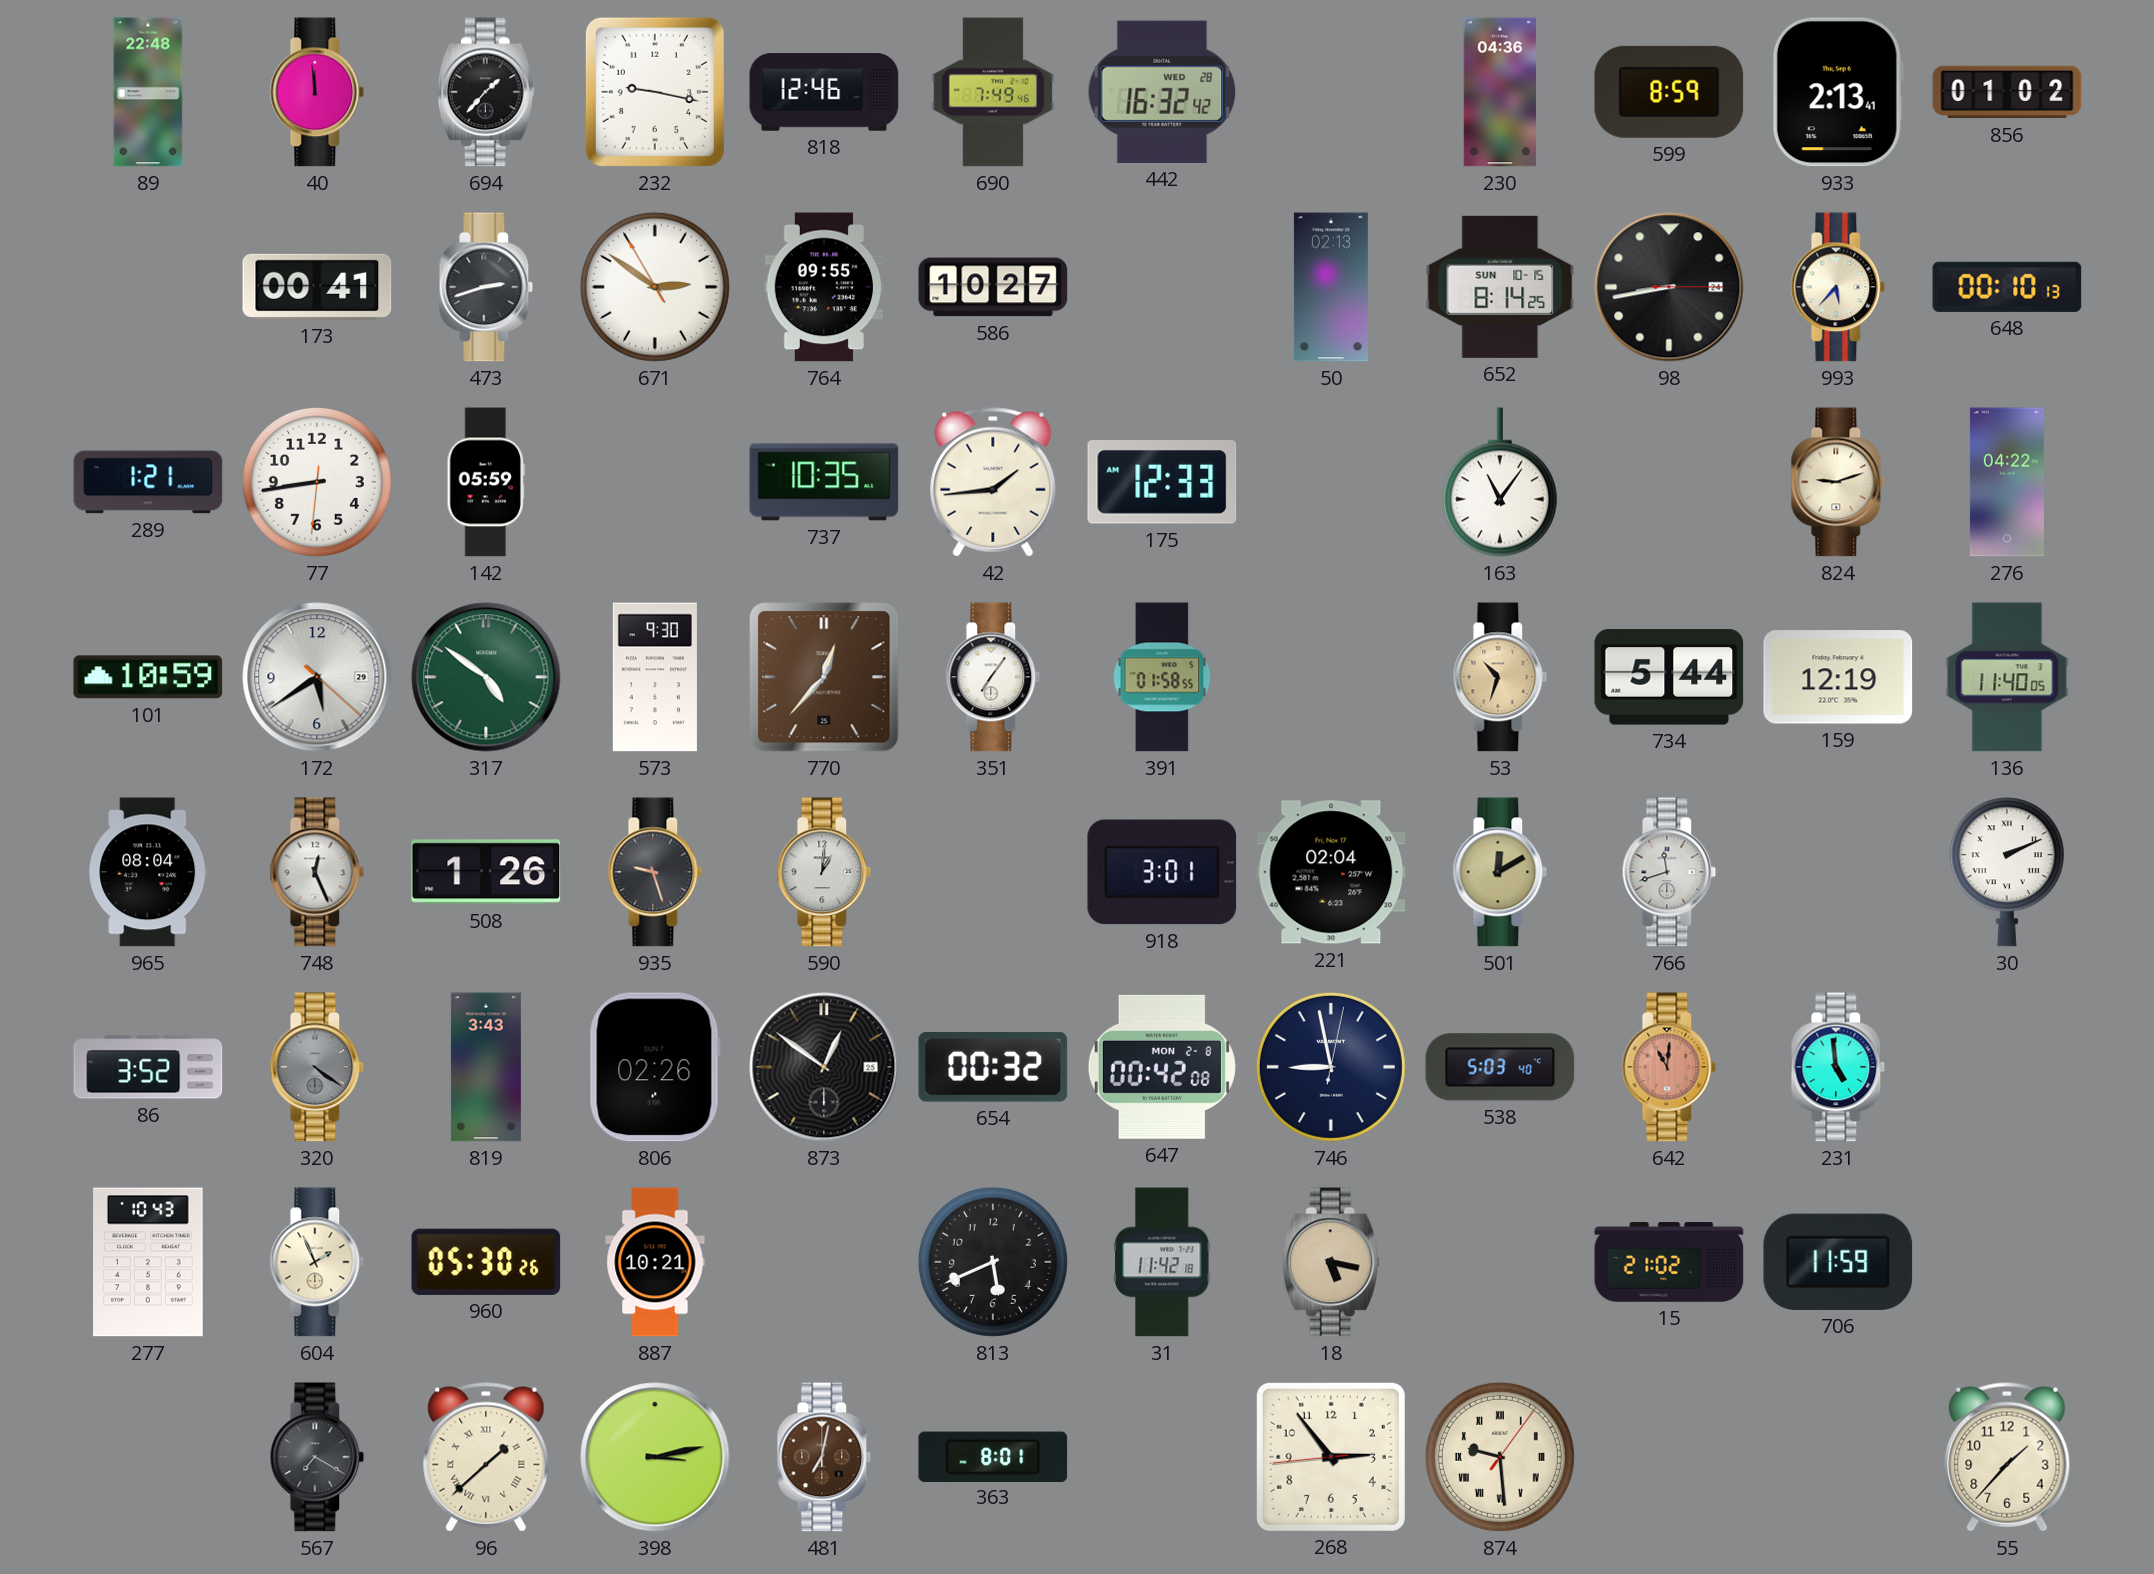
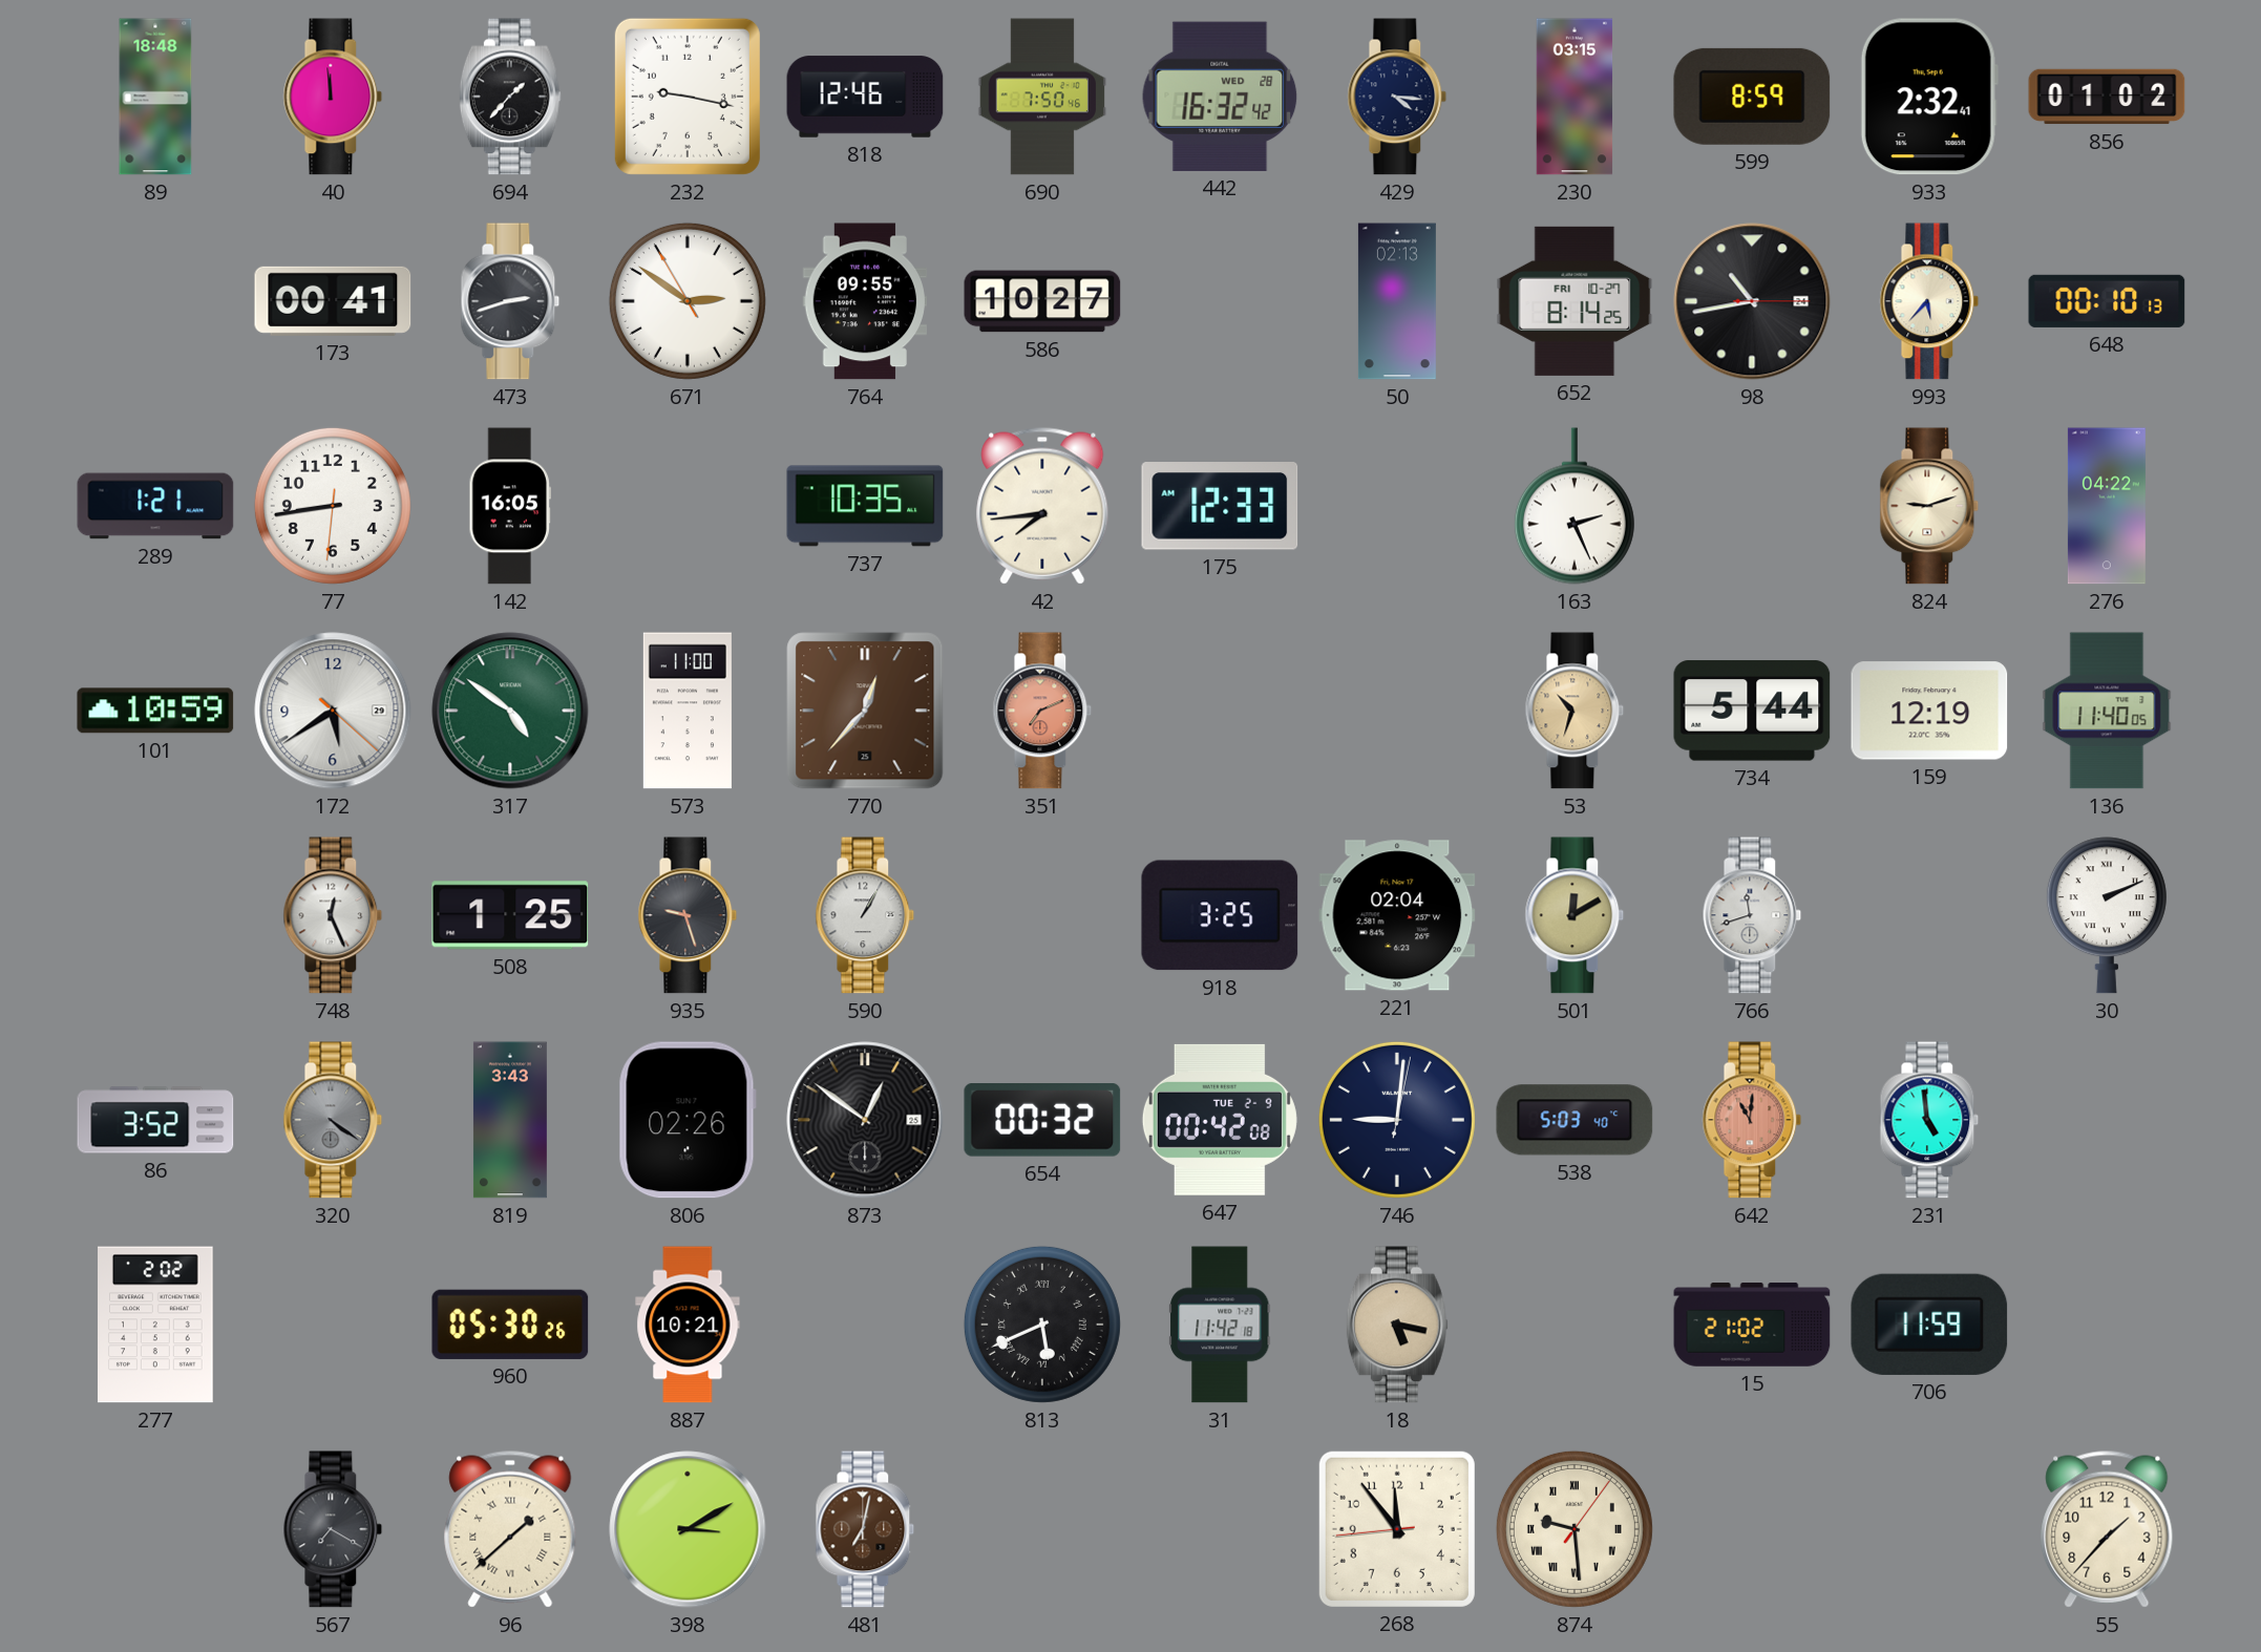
89: 22:48 -> 18:48
690: 7:49 -> 7:50
429: none -> 4:16
230: 04:36 -> 03:15
933: 2:13 -> 2:32
652 date: SUN 10-15 -> FRI 10-27
98: 8:43 -> 10:43
142: 05:59 -> 16:05
42: 1:44 -> 7:44
163: 11:06 -> 2:26
573: 9:30 -> 11:00
351: 7:06 -> 7:11
351 dial: white -> salmon
391: 01:58 -> none
965: 08:04 -> none
508: 1:26 -> 1:25
590: 1:01 -> 1:05
918: 3:01 -> 3:25
647 date: MON 2-8 -> TUE 2-9
746: 8:58 -> 9:01
277: 10:43 -> 2:02
604: 1:56 -> none
813 numerals: Arabic -> Roman
398: 3:13 -> 3:10
363: 8:01 -> none
268: 2:53 -> 11:53
